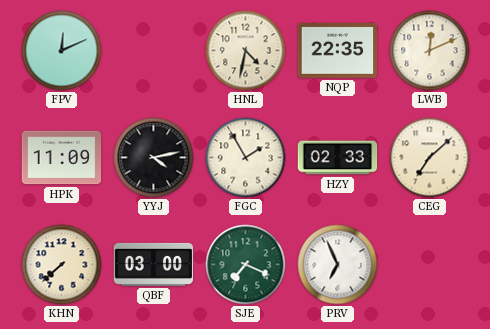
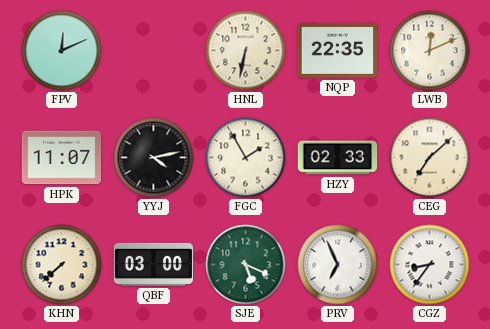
HNL: 4:32 -> 6:32
HPK: 11:09 -> 11:07
SJE: 7:19 -> 5:19
CGZ: none -> 8:36
